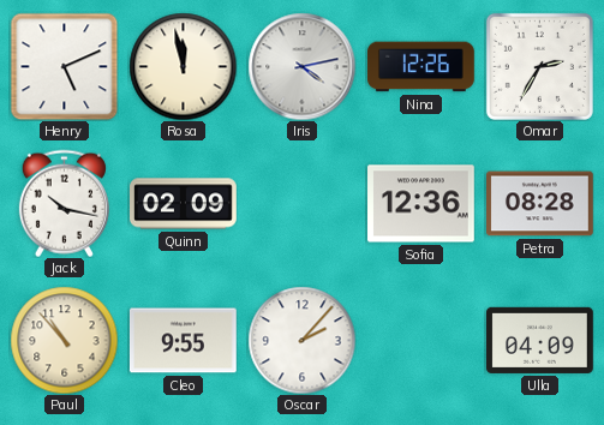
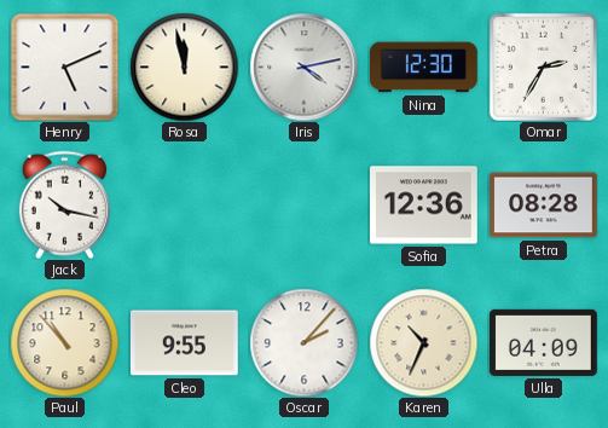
Nina: 12:26 -> 12:30
Quinn: 02:09 -> none
Karen: none -> 10:34
